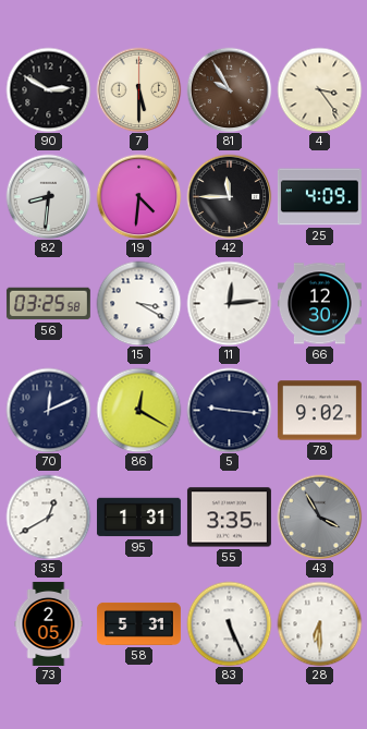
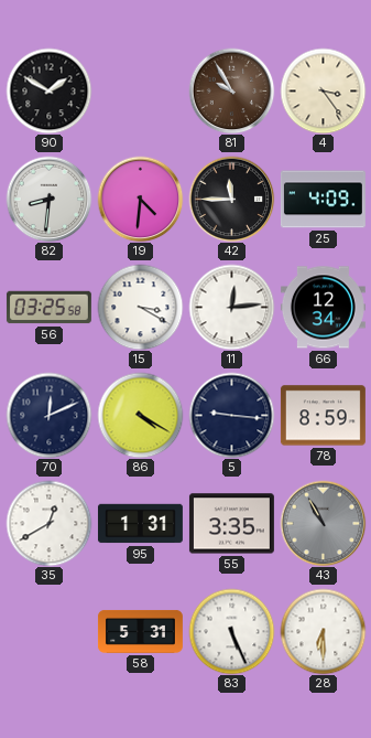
90: 2:50 -> 1:50
7: 5:30 -> none
66: 12:30 -> 12:34
86: 12:20 -> 4:20
78: 9:02 -> 8:59
43: 3:55 -> 10:55
73: 2:05 -> none
